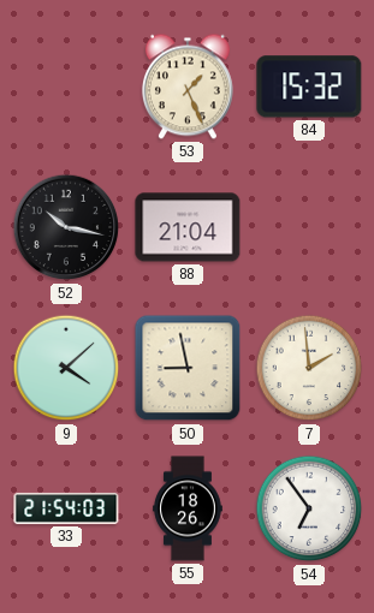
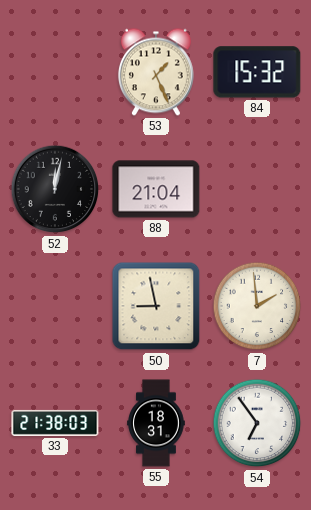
52: 10:17 -> 12:02
9: 4:08 -> none
33: 21:54 -> 21:38
55: 18:26 -> 18:31
